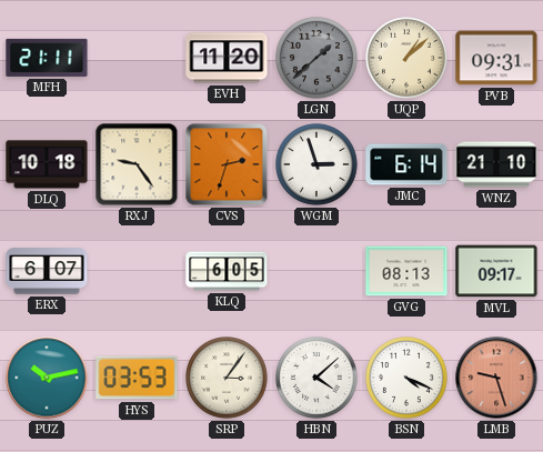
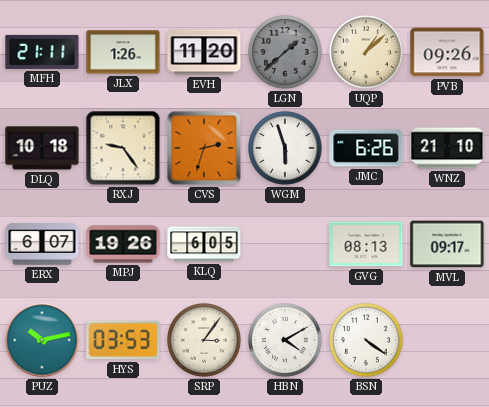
JLX: none -> 1:26
PVB: 09:31 -> 09:26
WGM: 2:57 -> 5:57
JMC: 6:14 -> 6:26
MPJ: none -> 19:26
HBN: 4:08 -> 4:10
BSN: 4:19 -> 4:21
LMB: 9:27 -> none
